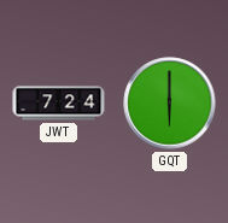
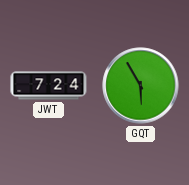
GQT: 6:00 -> 5:55
